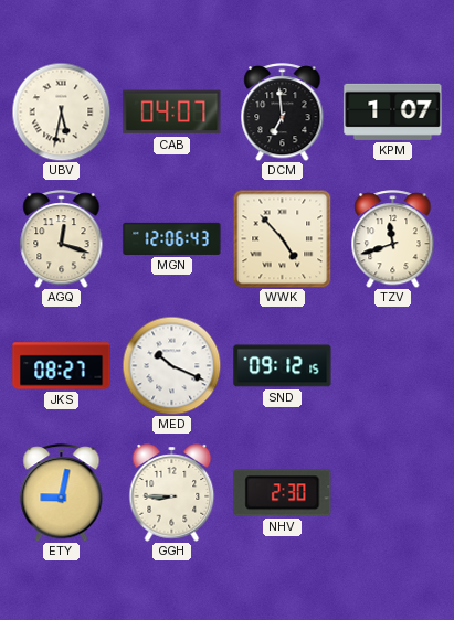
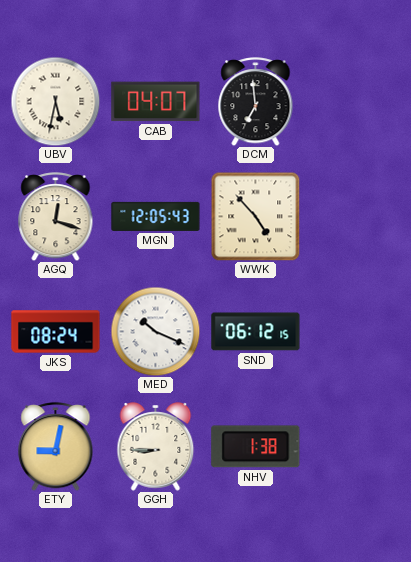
KPM: 1:07 -> none
MGN: 12:06 -> 12:05
TZV: 11:42 -> none
JKS: 08:27 -> 08:24
SND: 09:12 -> 06:12
NHV: 2:30 -> 1:38
